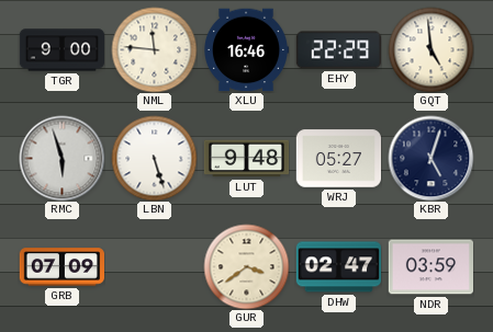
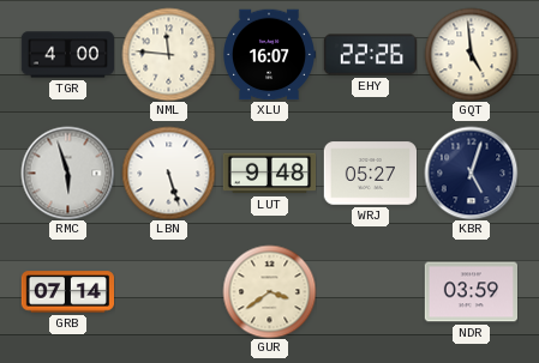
TGR: 9:00 -> 4:00
XLU: 16:46 -> 16:07
EHY: 22:29 -> 22:26
GRB: 07:09 -> 07:14
DHW: 02:47 -> none
